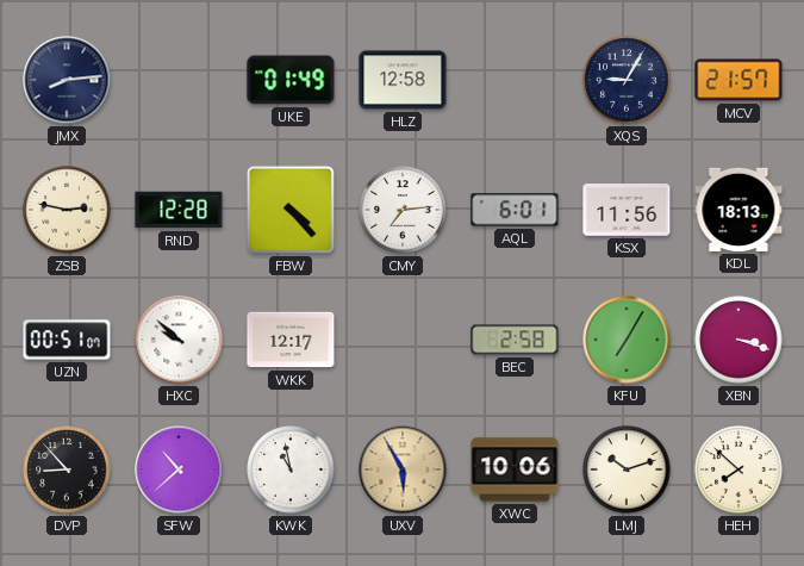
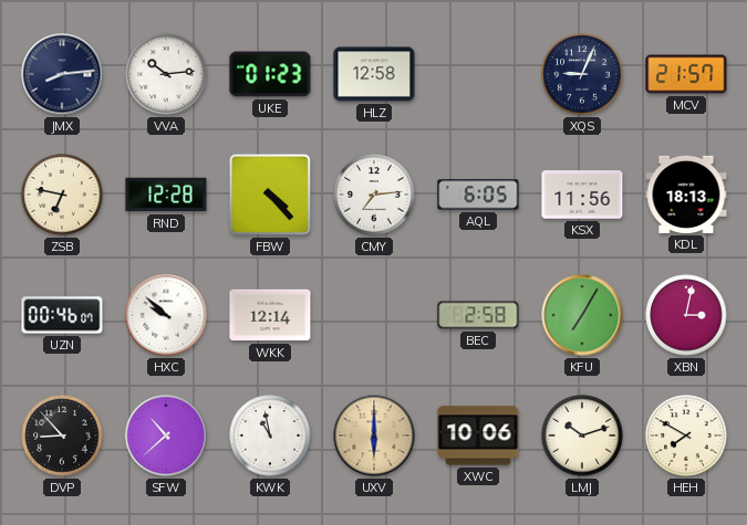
VVA: none -> 10:14
UKE: 01:49 -> 01:23
XQS: 9:05 -> 9:04
ZSB: 2:47 -> 6:47
AQL: 6:01 -> 6:05
UZN: 00:51 -> 00:46
WKK: 12:17 -> 12:14
XBN: 3:18 -> 3:02
UXV: 5:55 -> 6:00
HEH: 7:52 -> 7:50
